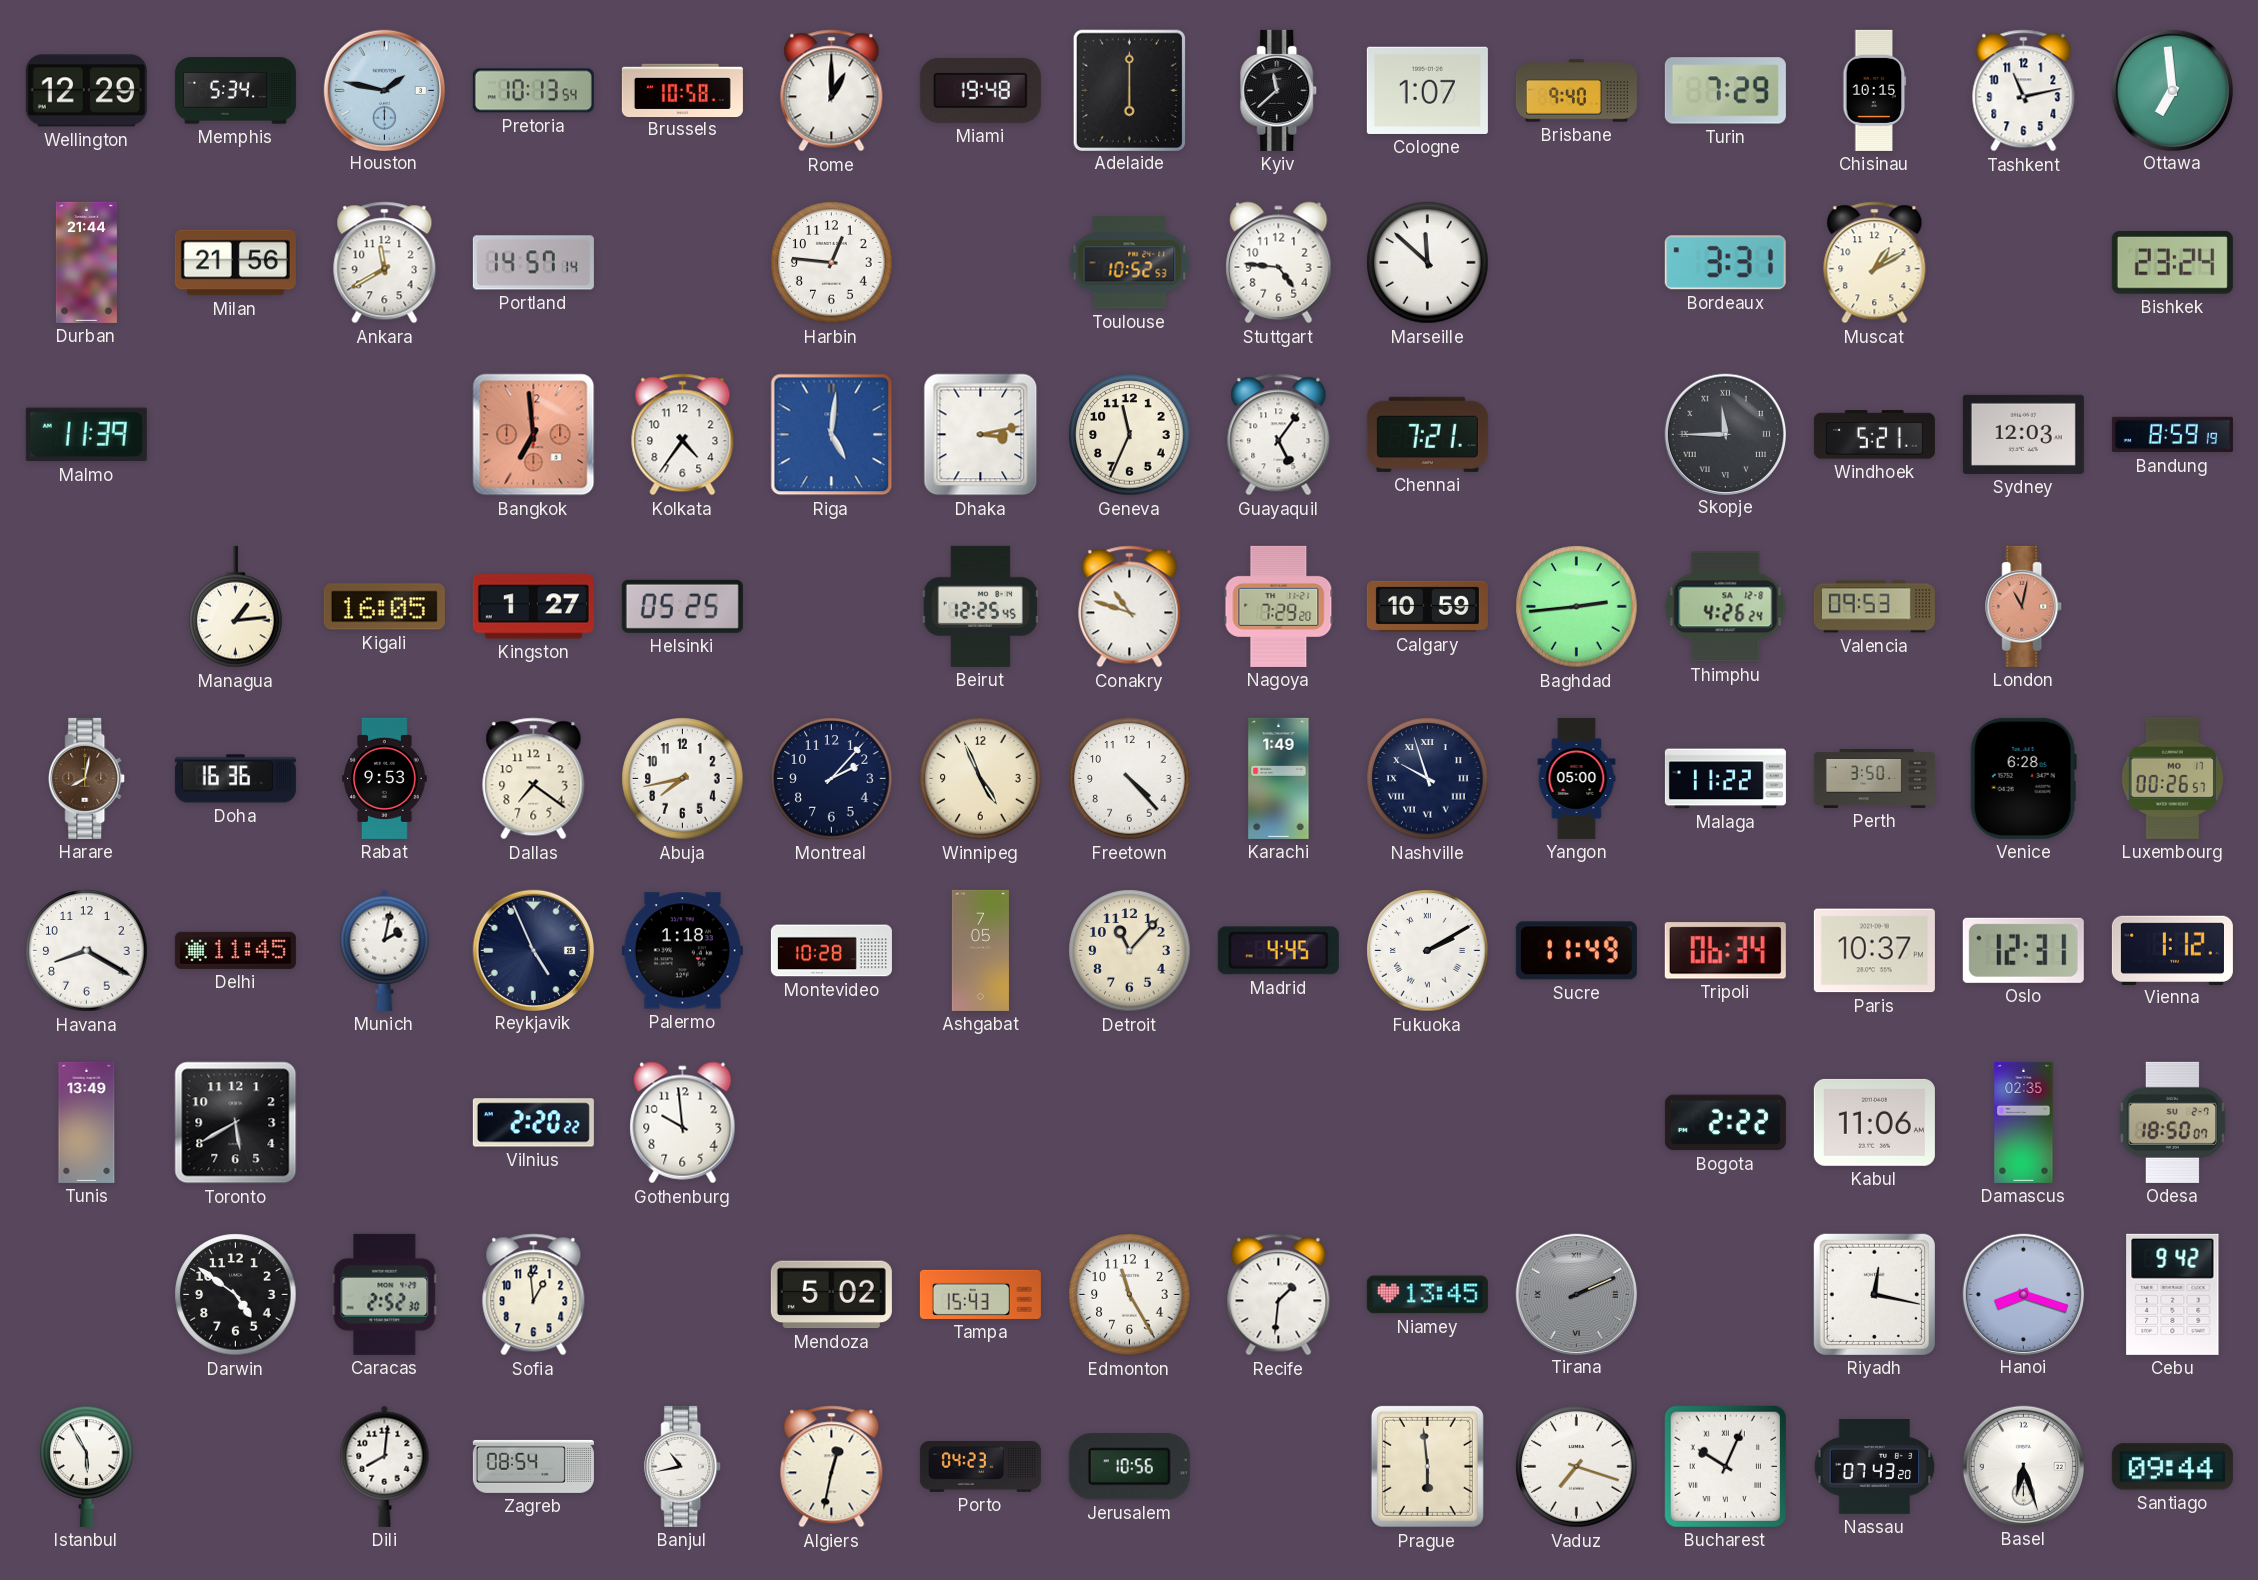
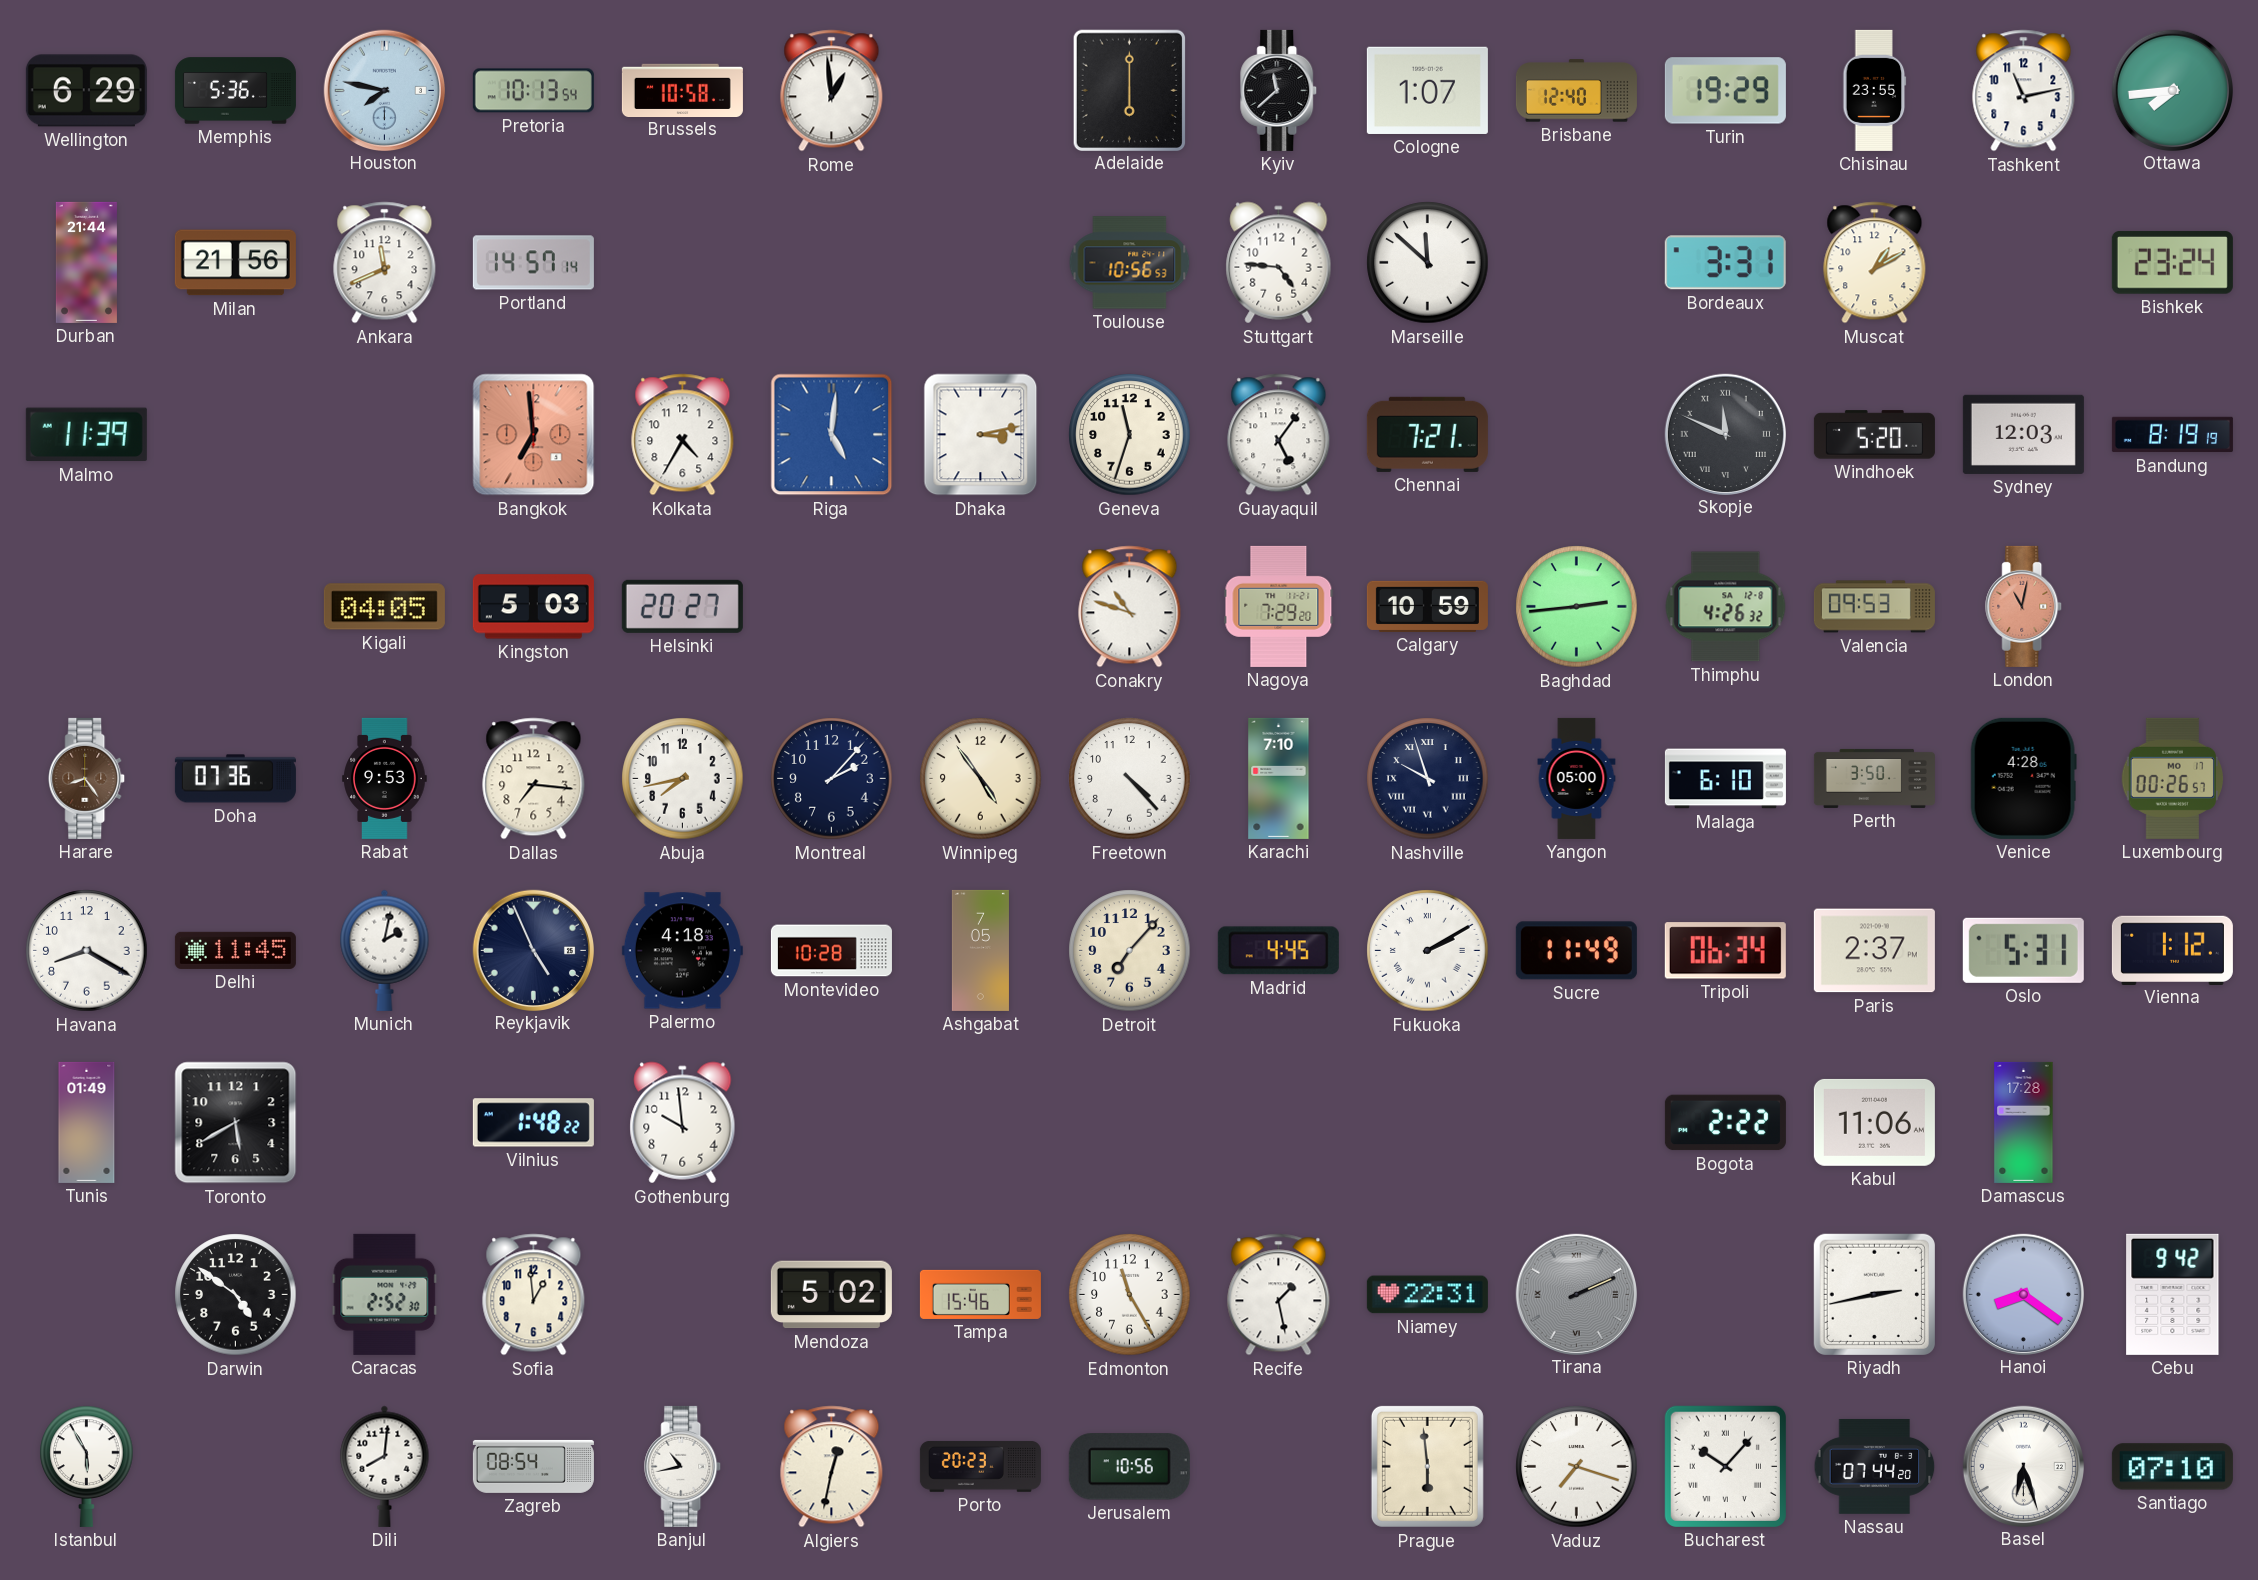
Wellington: 12:29 -> 6:29
Memphis: 5:34 -> 5:36
Houston: 1:47 -> 7:47
Rome: 1:00 -> 12:59
Miami: 19:48 -> none
Brisbane: 9:40 -> 12:40
Turin: 7:29 -> 19:29
Chisinau: 10:15 -> 23:55
Ottawa: 6:59 -> 7:44
Ankara: 11:40 -> 11:41
Harbin: 12:46 -> none
Toulouse: 10:52 -> 10:56
Kolkata: 4:36 -> 4:35
Geneva: 11:34 -> 11:33
Skopje: 11:45 -> 11:49
Windhoek: 5:21 -> 5:20
Bandung: 8:59 -> 8:19
Managua: 1:14 -> none
Kigali: 16:05 -> 04:05
Kingston: 1:27 -> 5:03
Helsinki: 05:25 -> 20:27
Beirut: 12:25 -> none
Thimphu: 4:26:24 -> 4:26:32
Harare: 8:02 -> 8:24
Doha: 16:36 -> 07:36
Dallas: 7:21 -> 7:16
Winnipeg: 4:56 -> 4:54
Karachi: 1:49 -> 7:10
Malaga: 11:22 -> 6:10
Venice: 6:28 -> 4:28
Palermo: 1:18 -> 4:18
Detroit: 11:07 -> 7:07
Paris: 10:37 -> 2:37
Oslo: 12:31 -> 5:31
Tunis: 13:49 -> 01:49
Vilnius: 2:20 -> 1:48
Damascus: 02:35 -> 17:28
Odesa: 18:50 -> none
Tampa: 15:43 -> 15:46
Recife: 1:31 -> 1:28
Niamey: 13:45 -> 22:31
Riyadh: 12:17 -> 2:43
Hanoi: 8:18 -> 8:21
Porto: 04:23 -> 20:23
Bucharest: 10:04 -> 10:07
Nassau: 07:43 -> 07:44
Santiago: 09:44 -> 07:10
